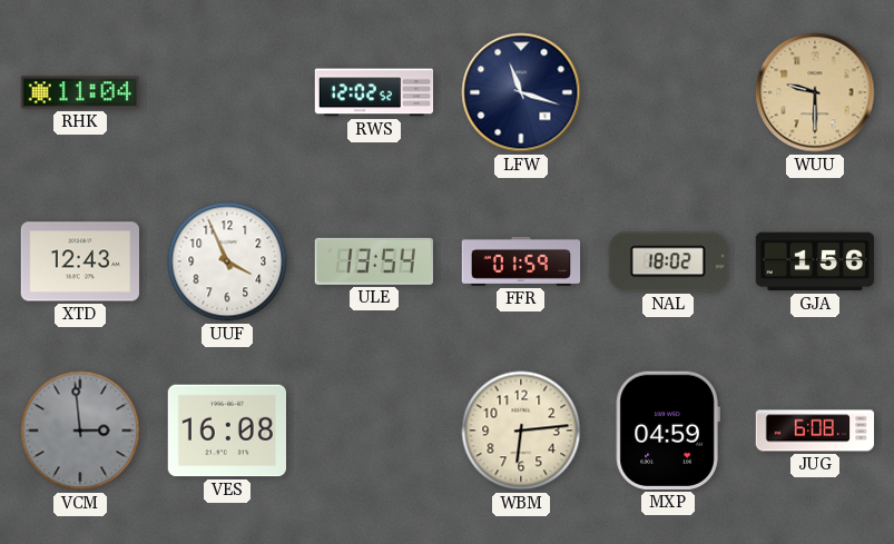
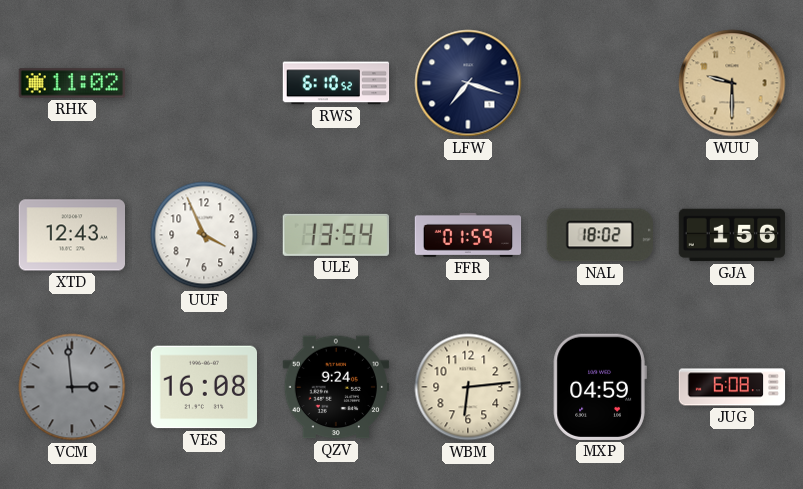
RHK: 11:04 -> 11:02
RWS: 12:02 -> 6:10
LFW: 11:18 -> 7:18
QZV: none -> 9:24
